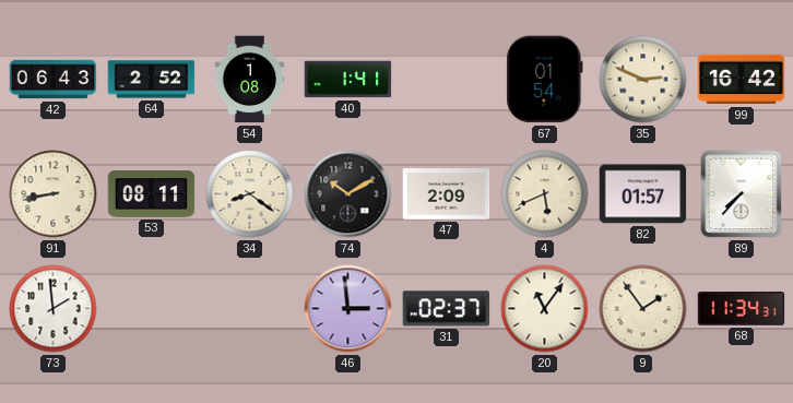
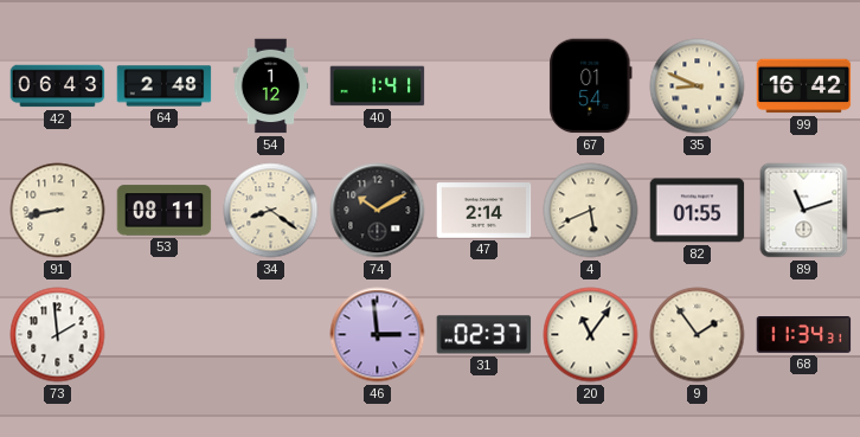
64: 2:52 -> 2:48
54: 1:08 -> 1:12
35: 2:49 -> 8:49
47: 2:09 -> 2:14
82: 01:57 -> 01:55
89: 7:37 -> 11:12
